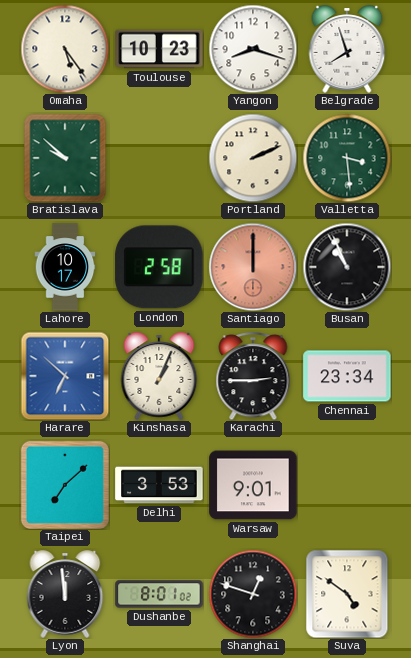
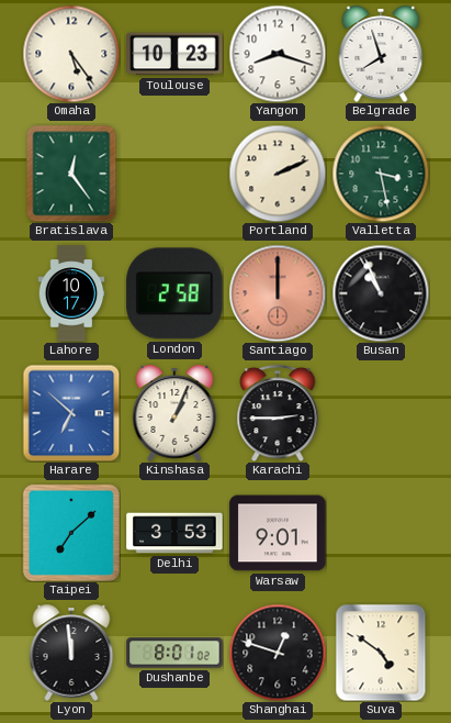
Bratislava: 9:52 -> 12:24
Valletta: 3:29 -> 3:28
Chennai: 23:34 -> none
